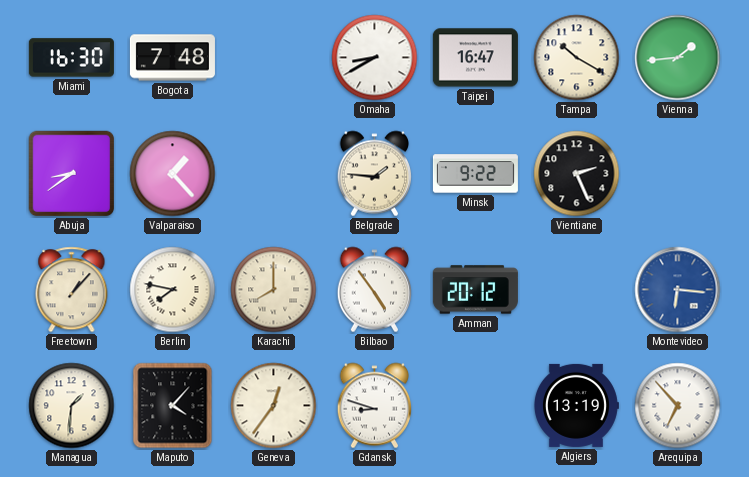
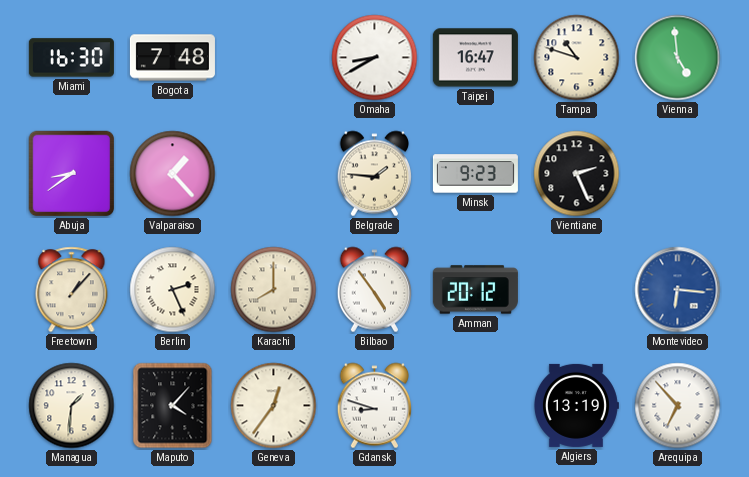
Tampa: 10:20 -> 10:48
Vienna: 1:44 -> 4:59
Minsk: 9:22 -> 9:23
Berlin: 7:47 -> 2:26
